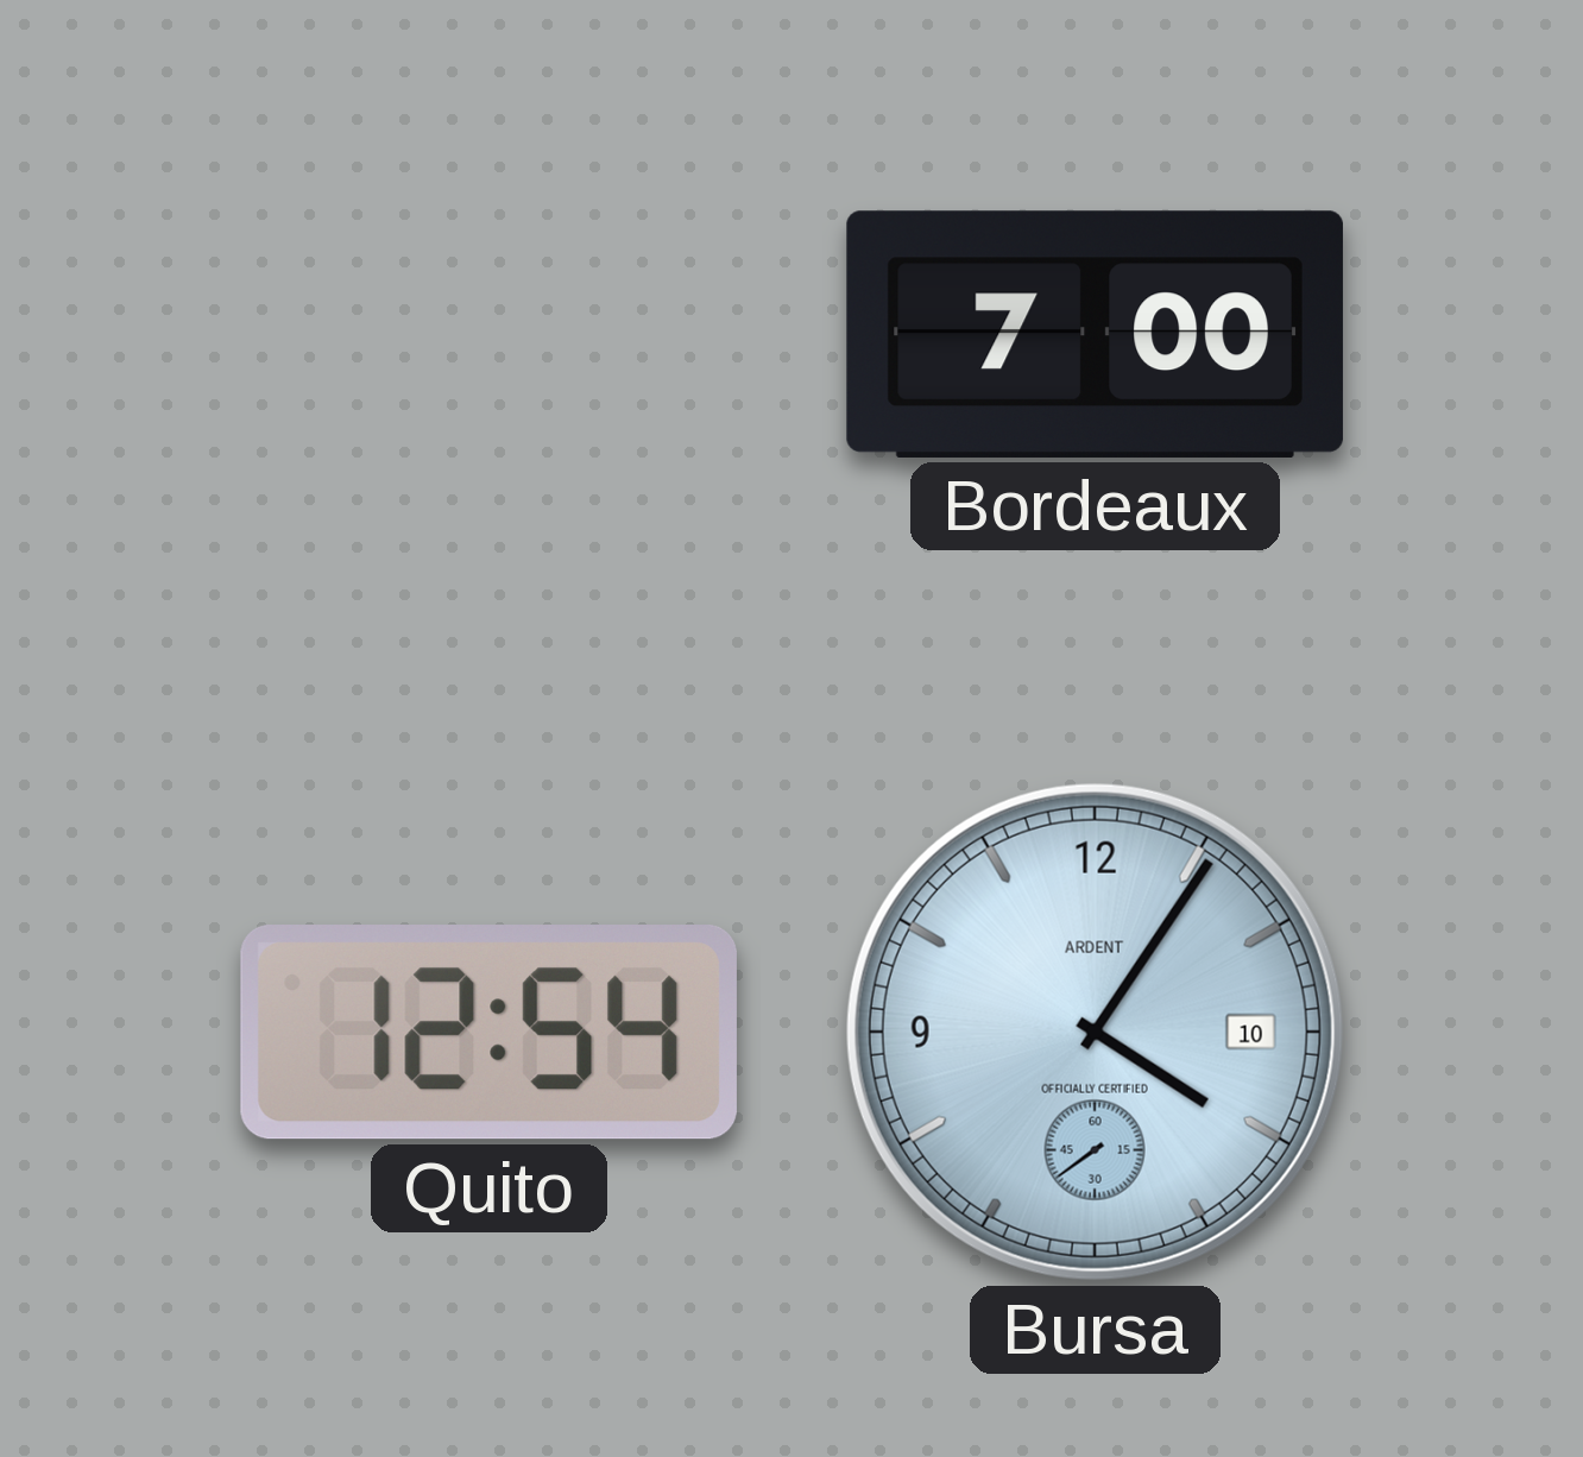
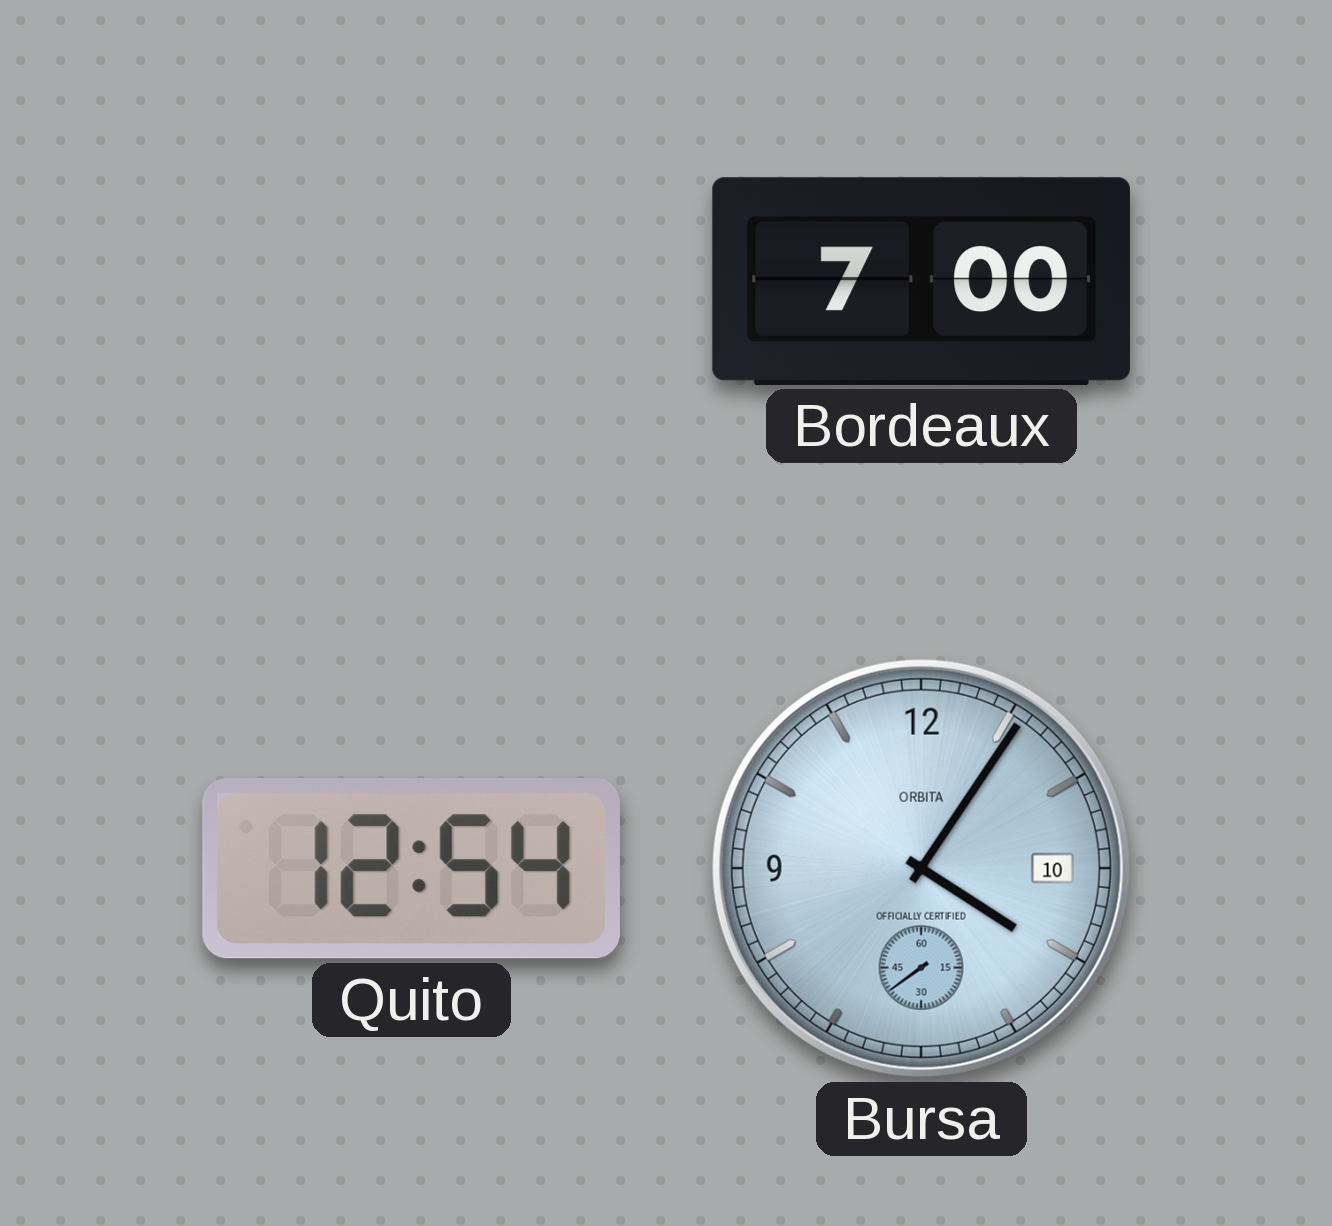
Bursa brand: ARDENT -> ORBITA
